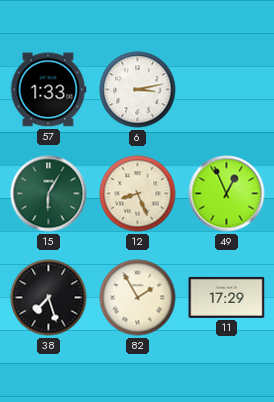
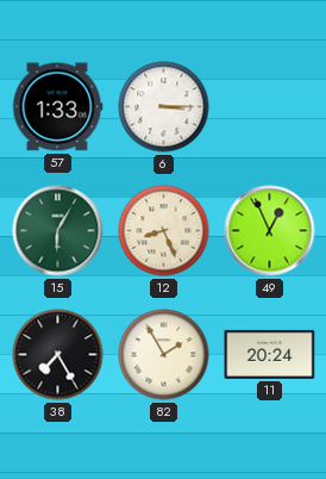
6: 3:13 -> 3:15
38: 7:27 -> 7:25
11: 17:29 -> 20:24
